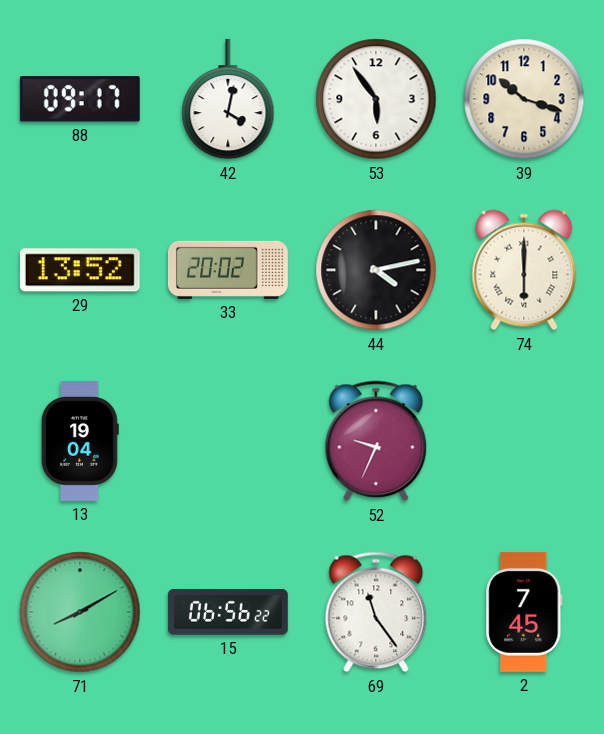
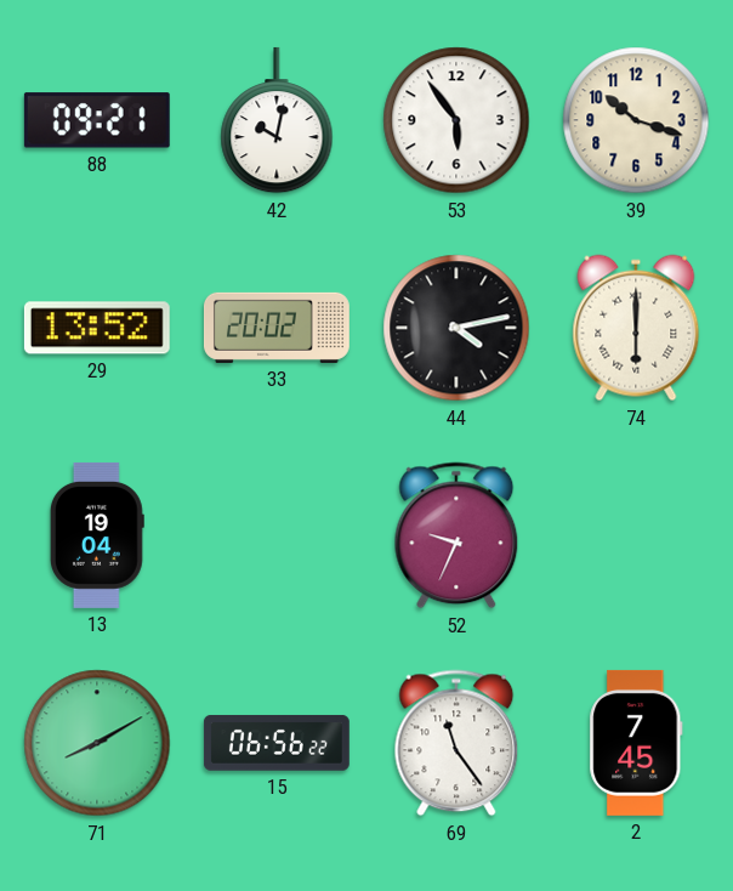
88: 09:17 -> 09:21
42: 4:02 -> 10:02
